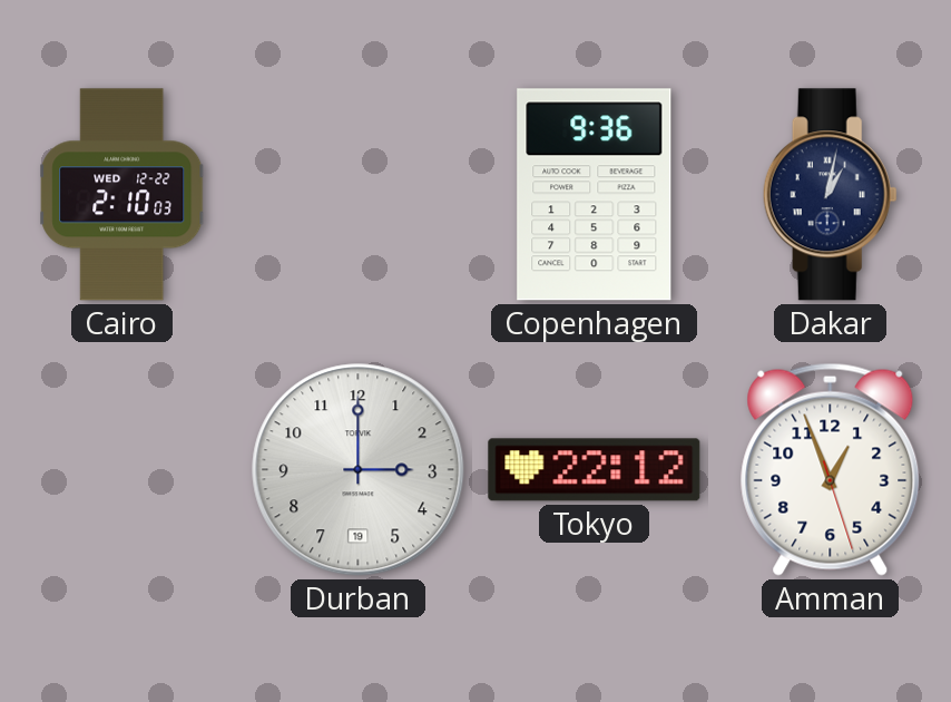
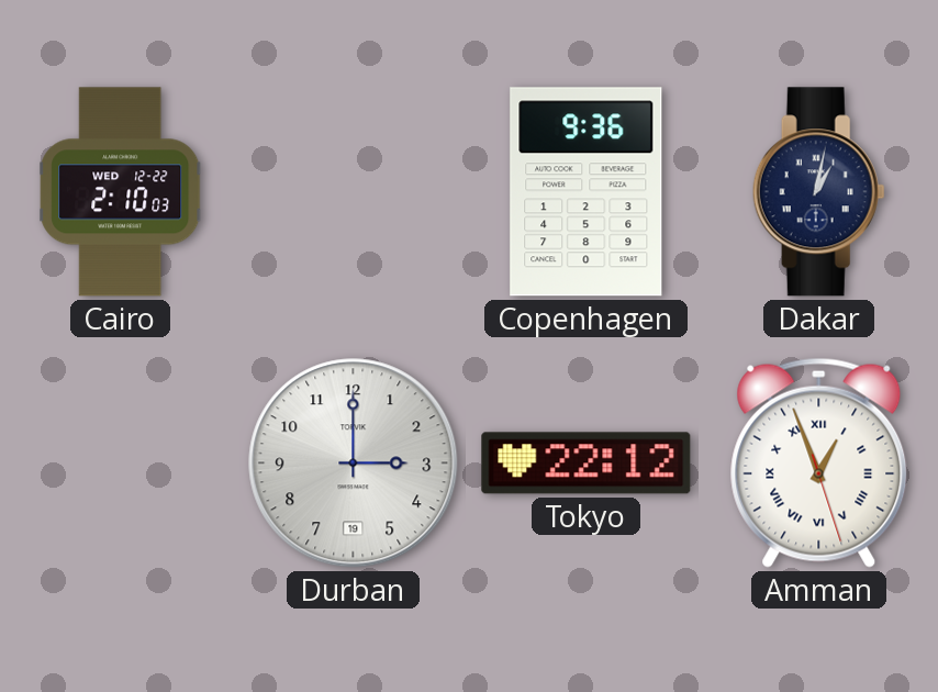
Amman numerals: Arabic -> Roman
